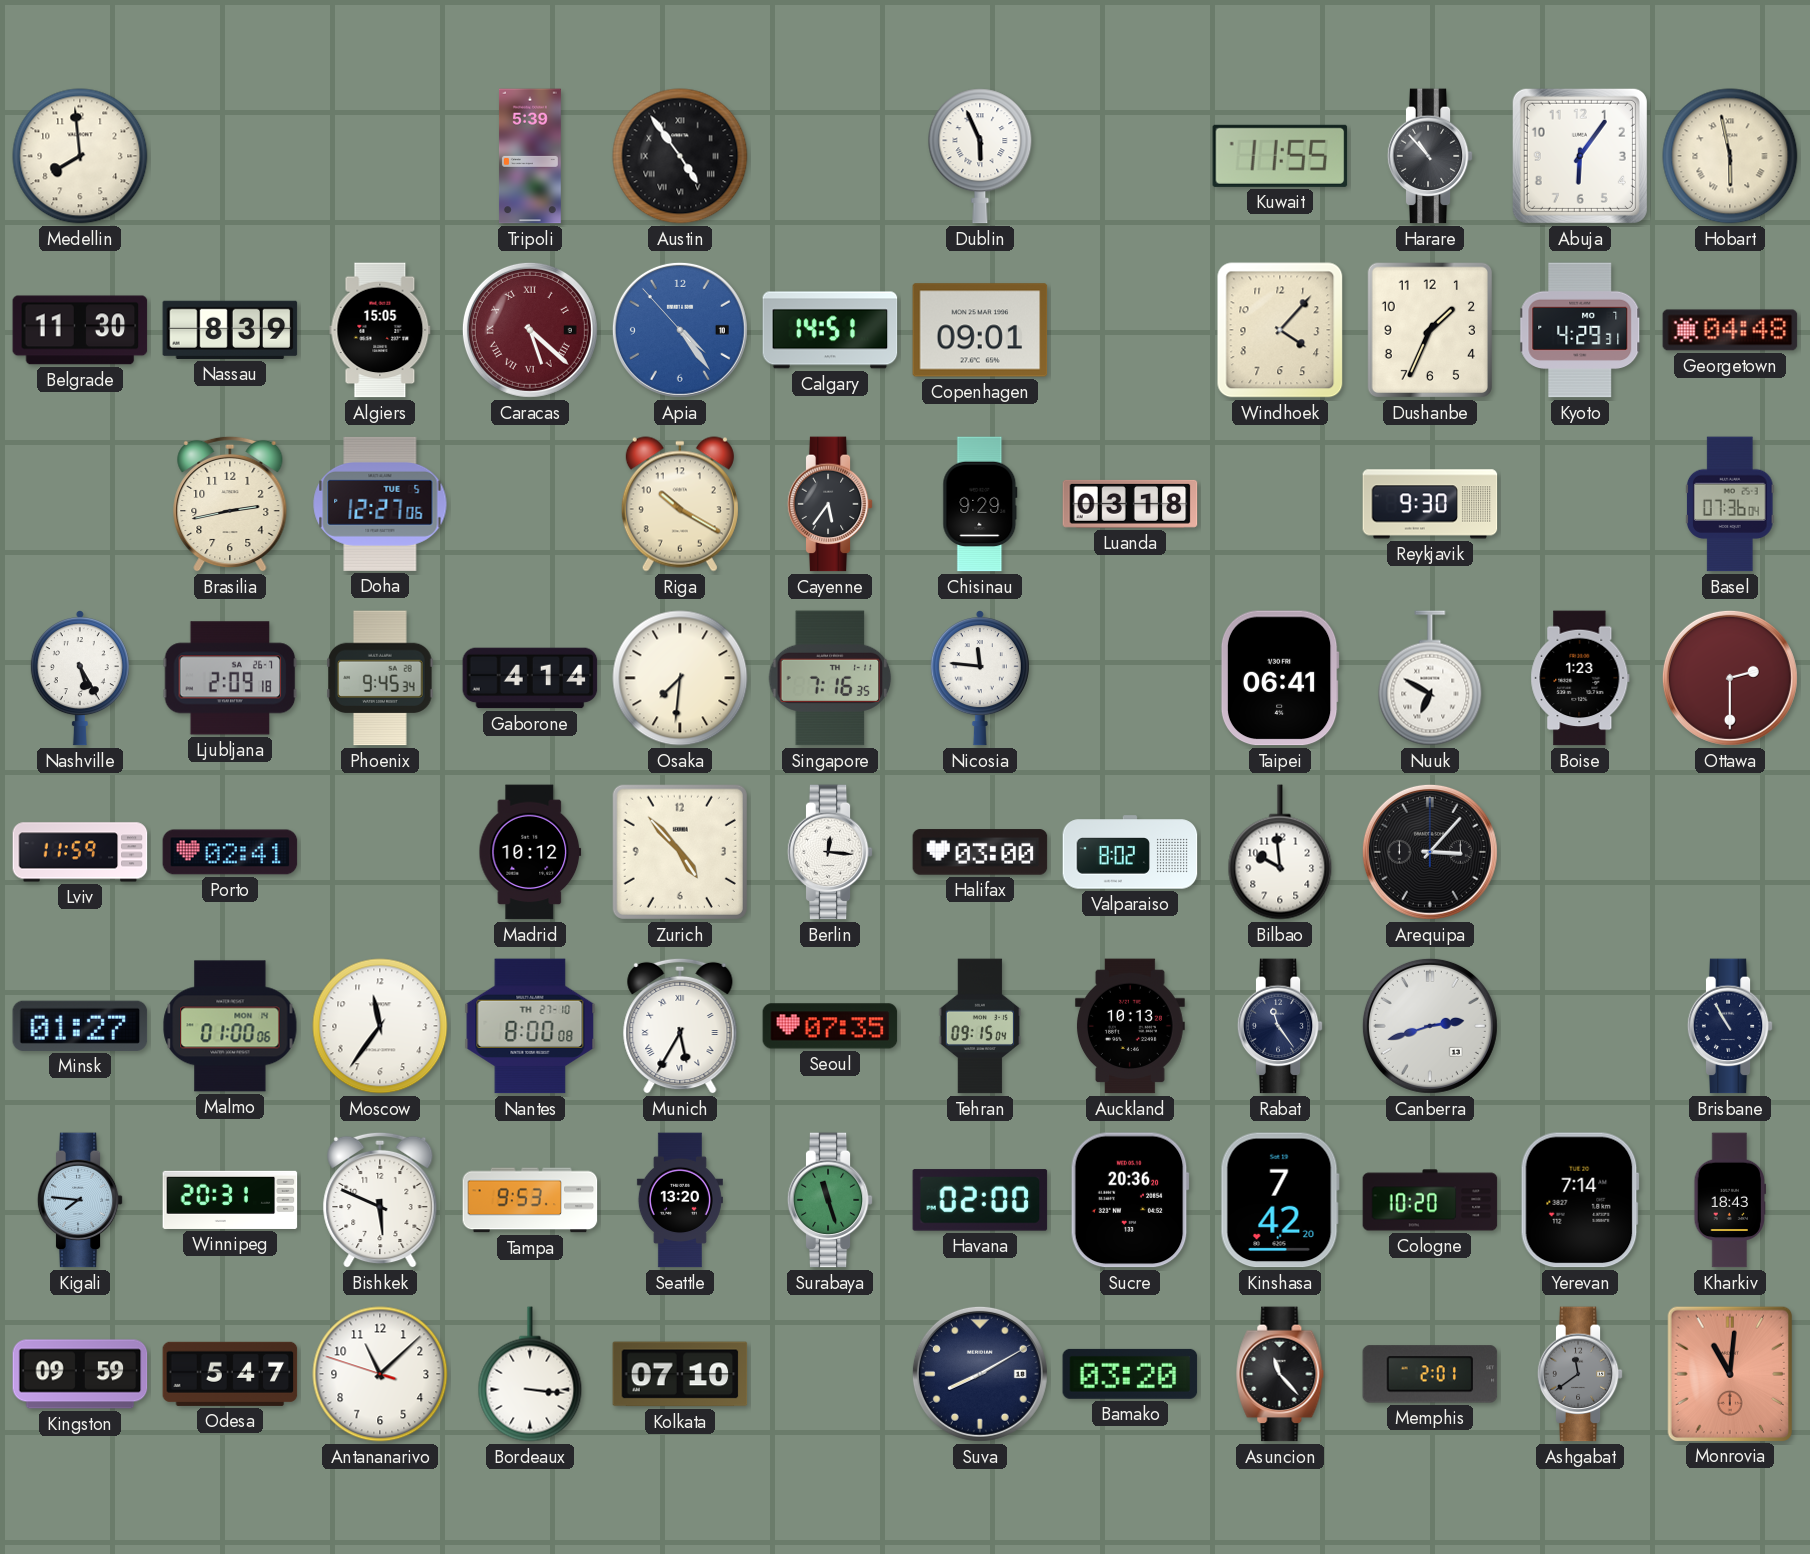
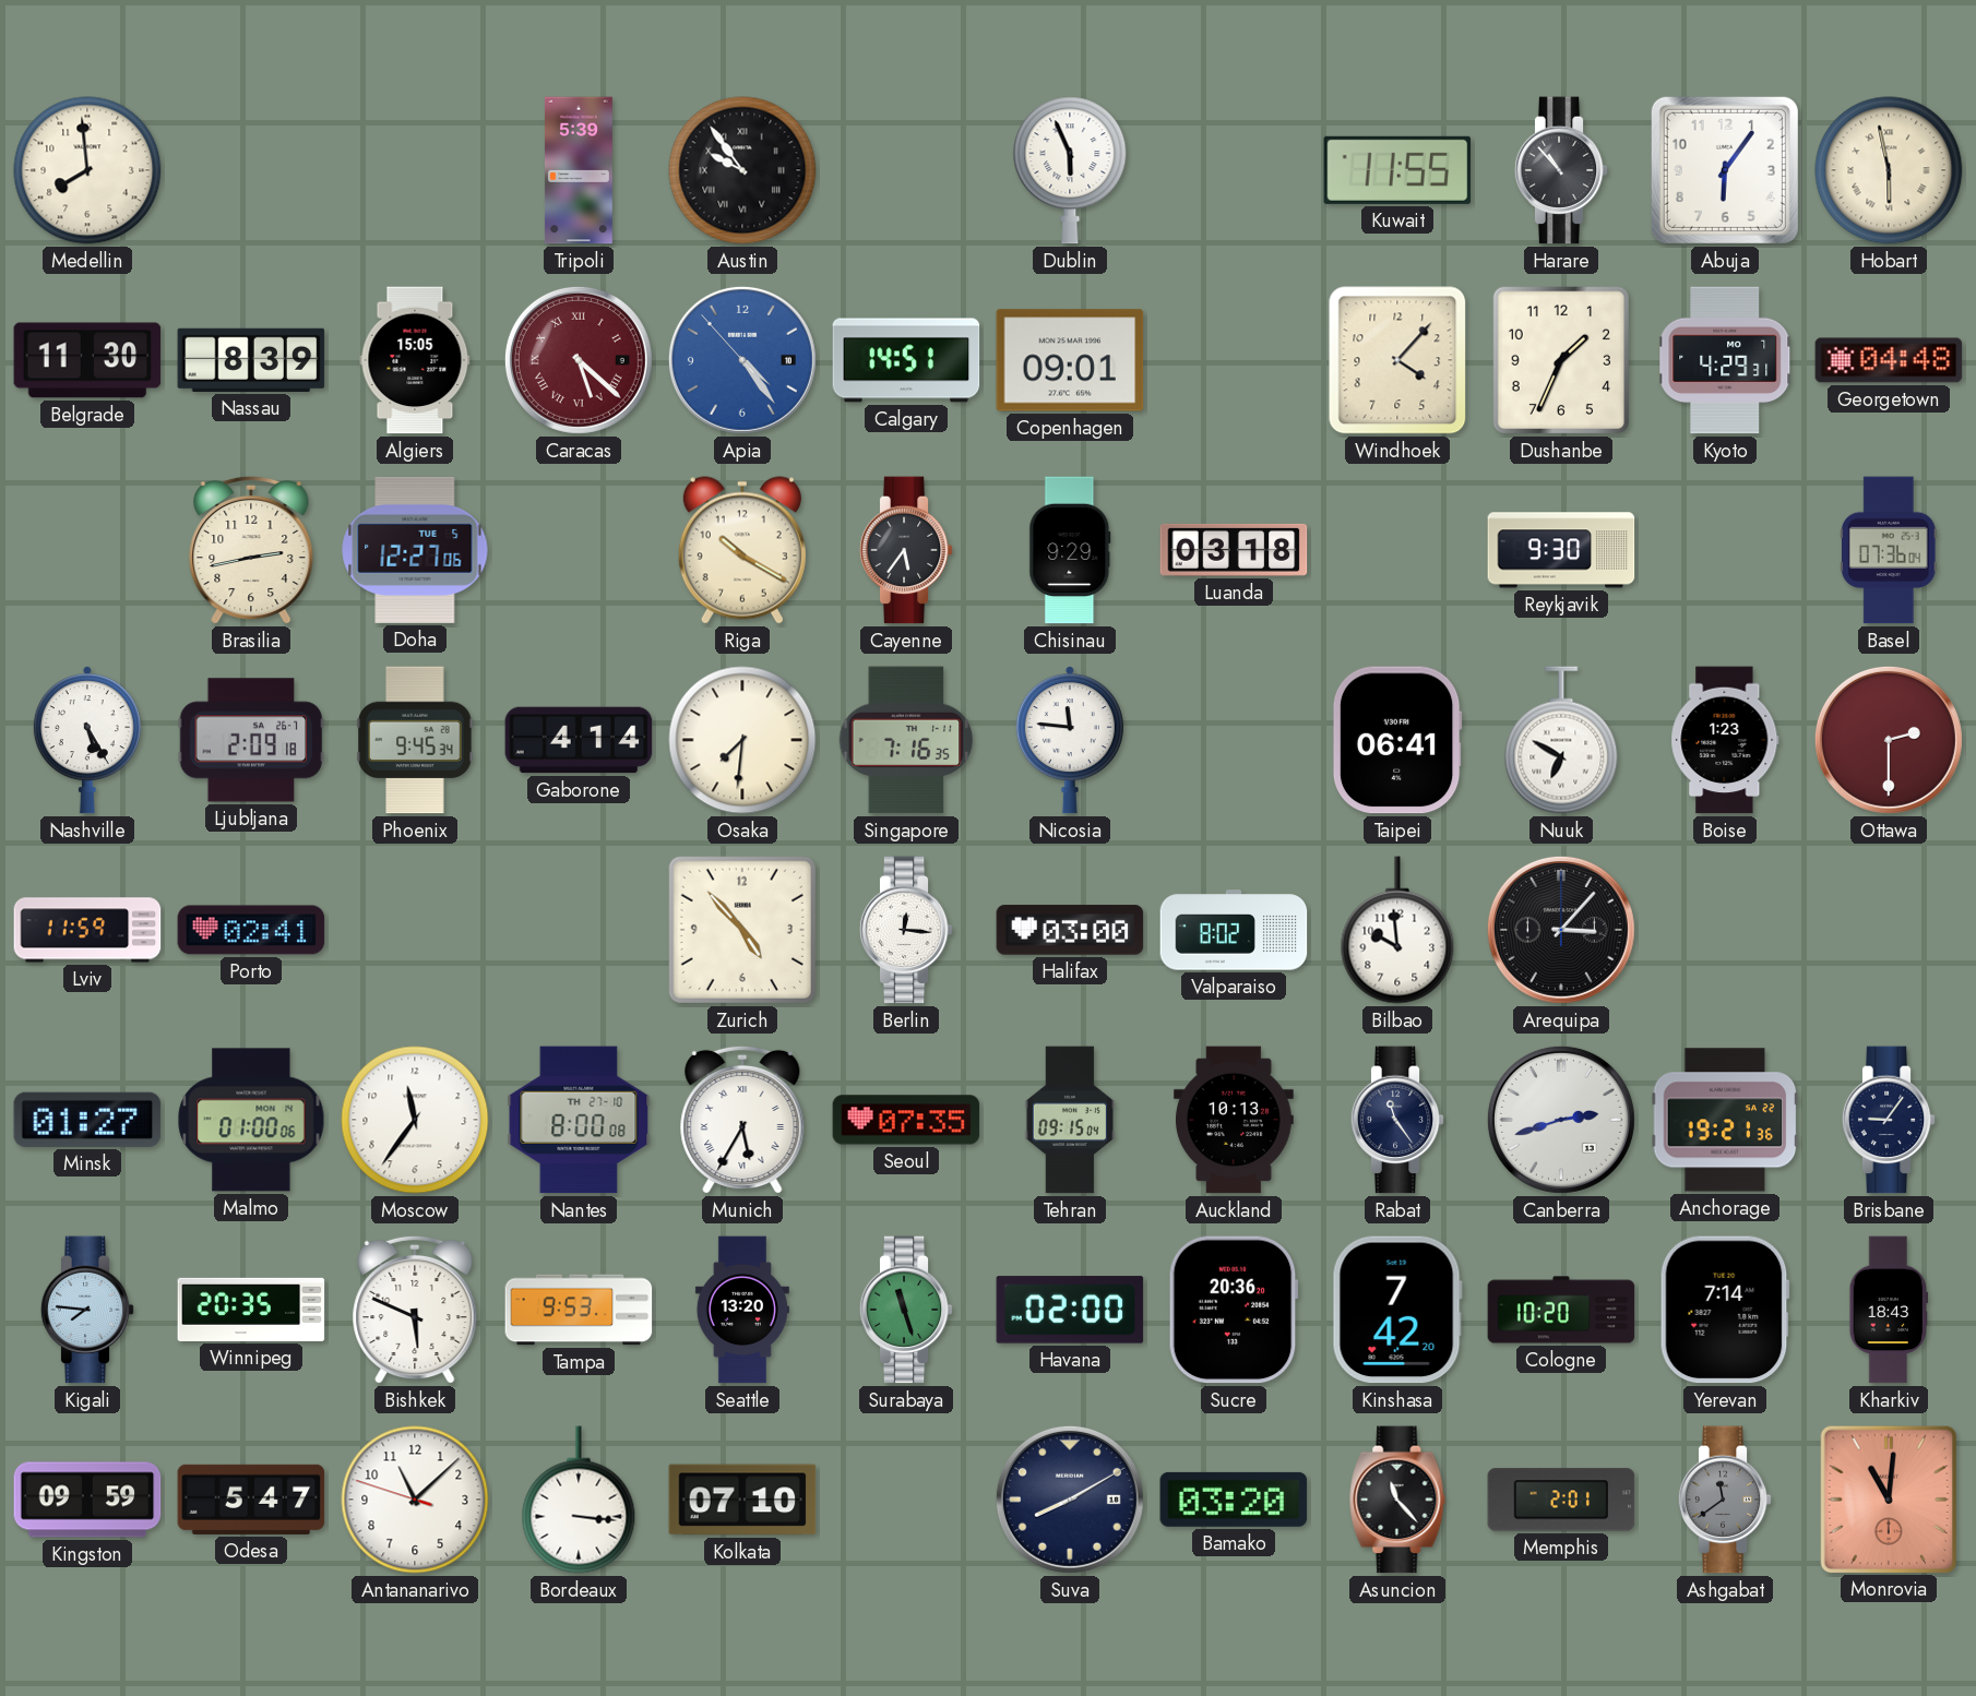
Austin: 4:54 -> 9:54
Madrid: 10:12 -> none
Anchorage: none -> 19:21
Brisbane: 10:55 -> 9:06
Winnipeg: 20:31 -> 20:35
